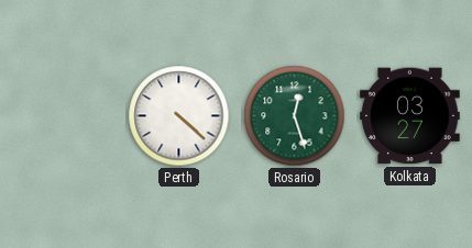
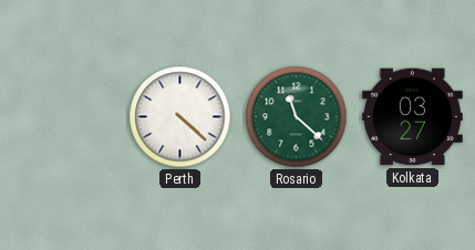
Rosario: 12:27 -> 11:22
